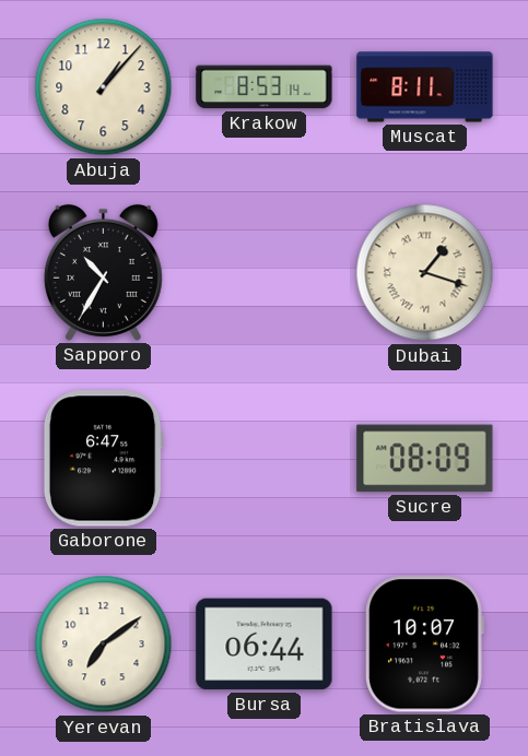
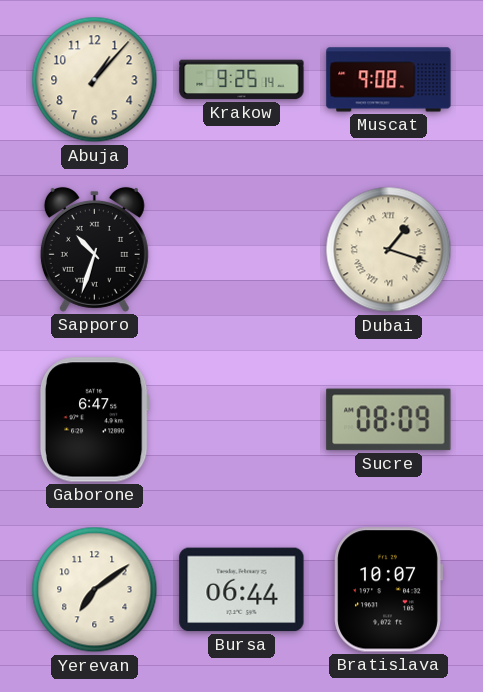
Krakow: 8:53 -> 9:25
Muscat: 8:11 -> 9:08
Sapporo: 10:35 -> 10:33
